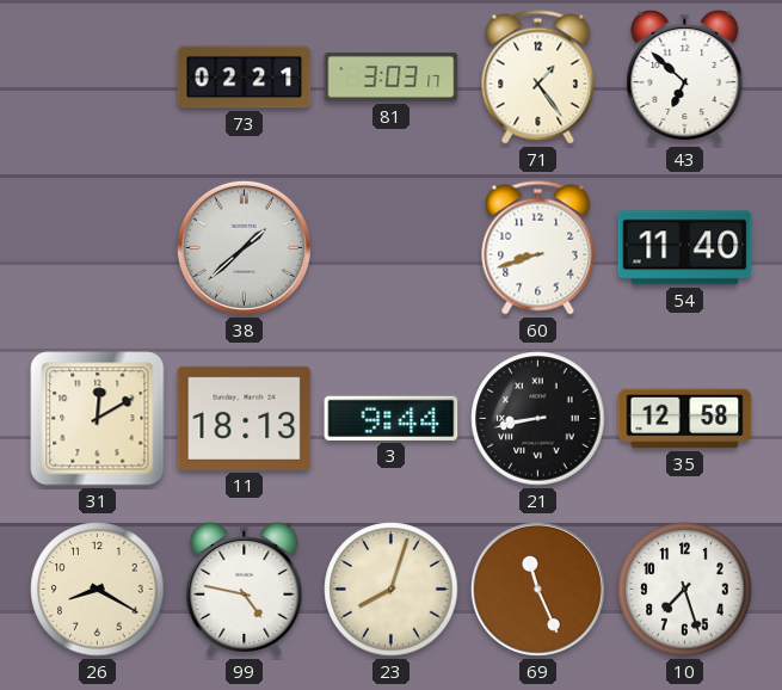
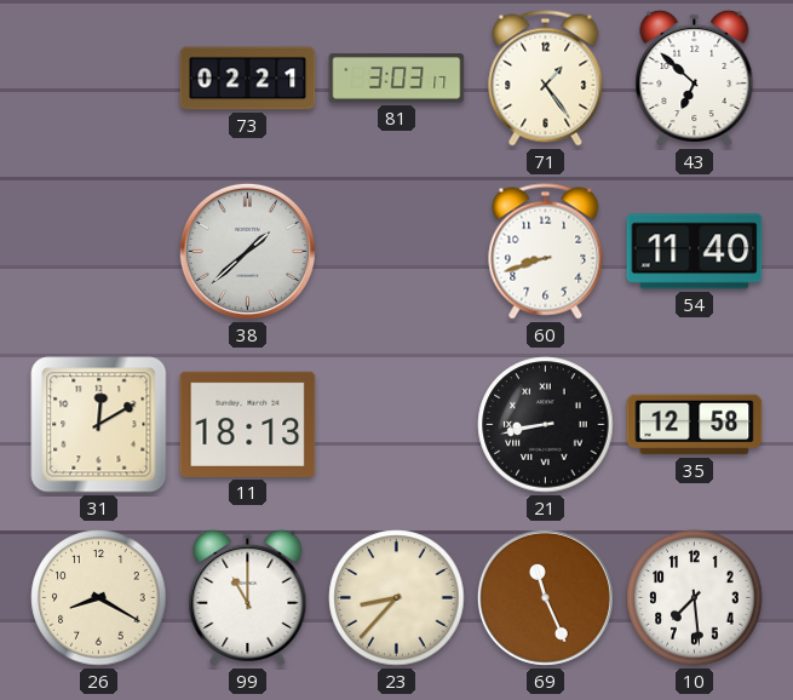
3: 9:44 -> none
99: 4:47 -> 11:00
23: 8:03 -> 8:37
10: 7:27 -> 7:29
